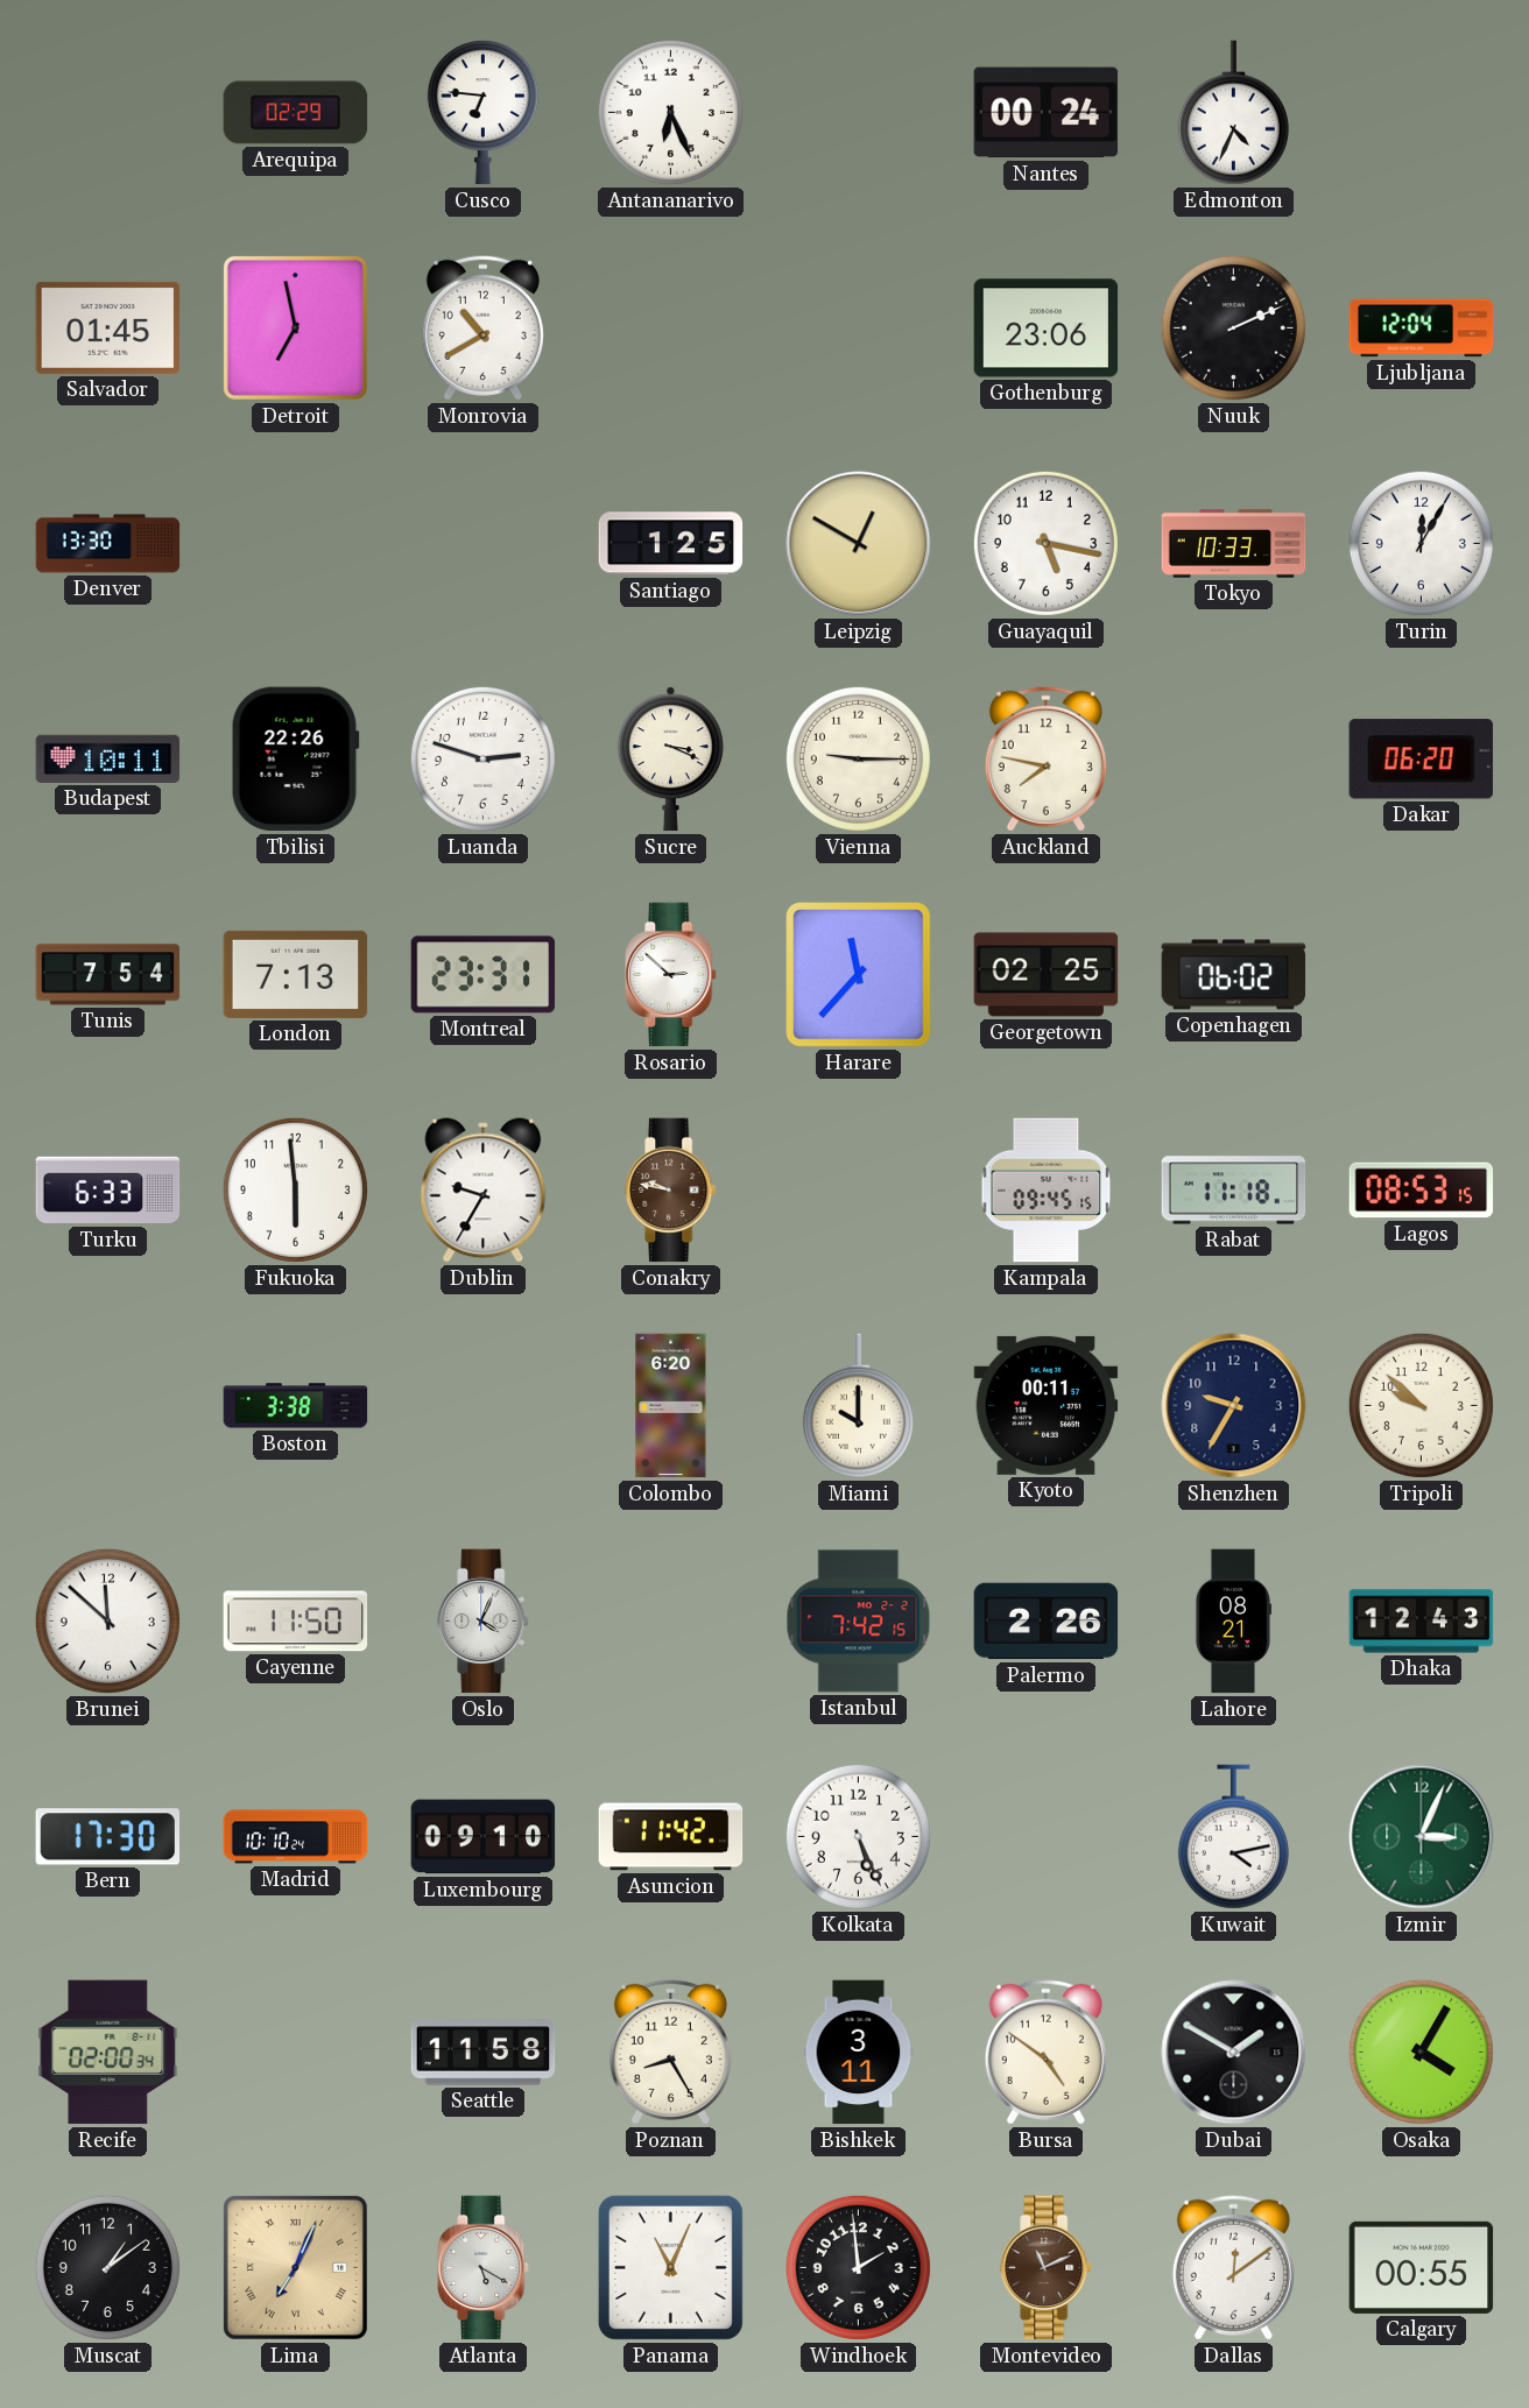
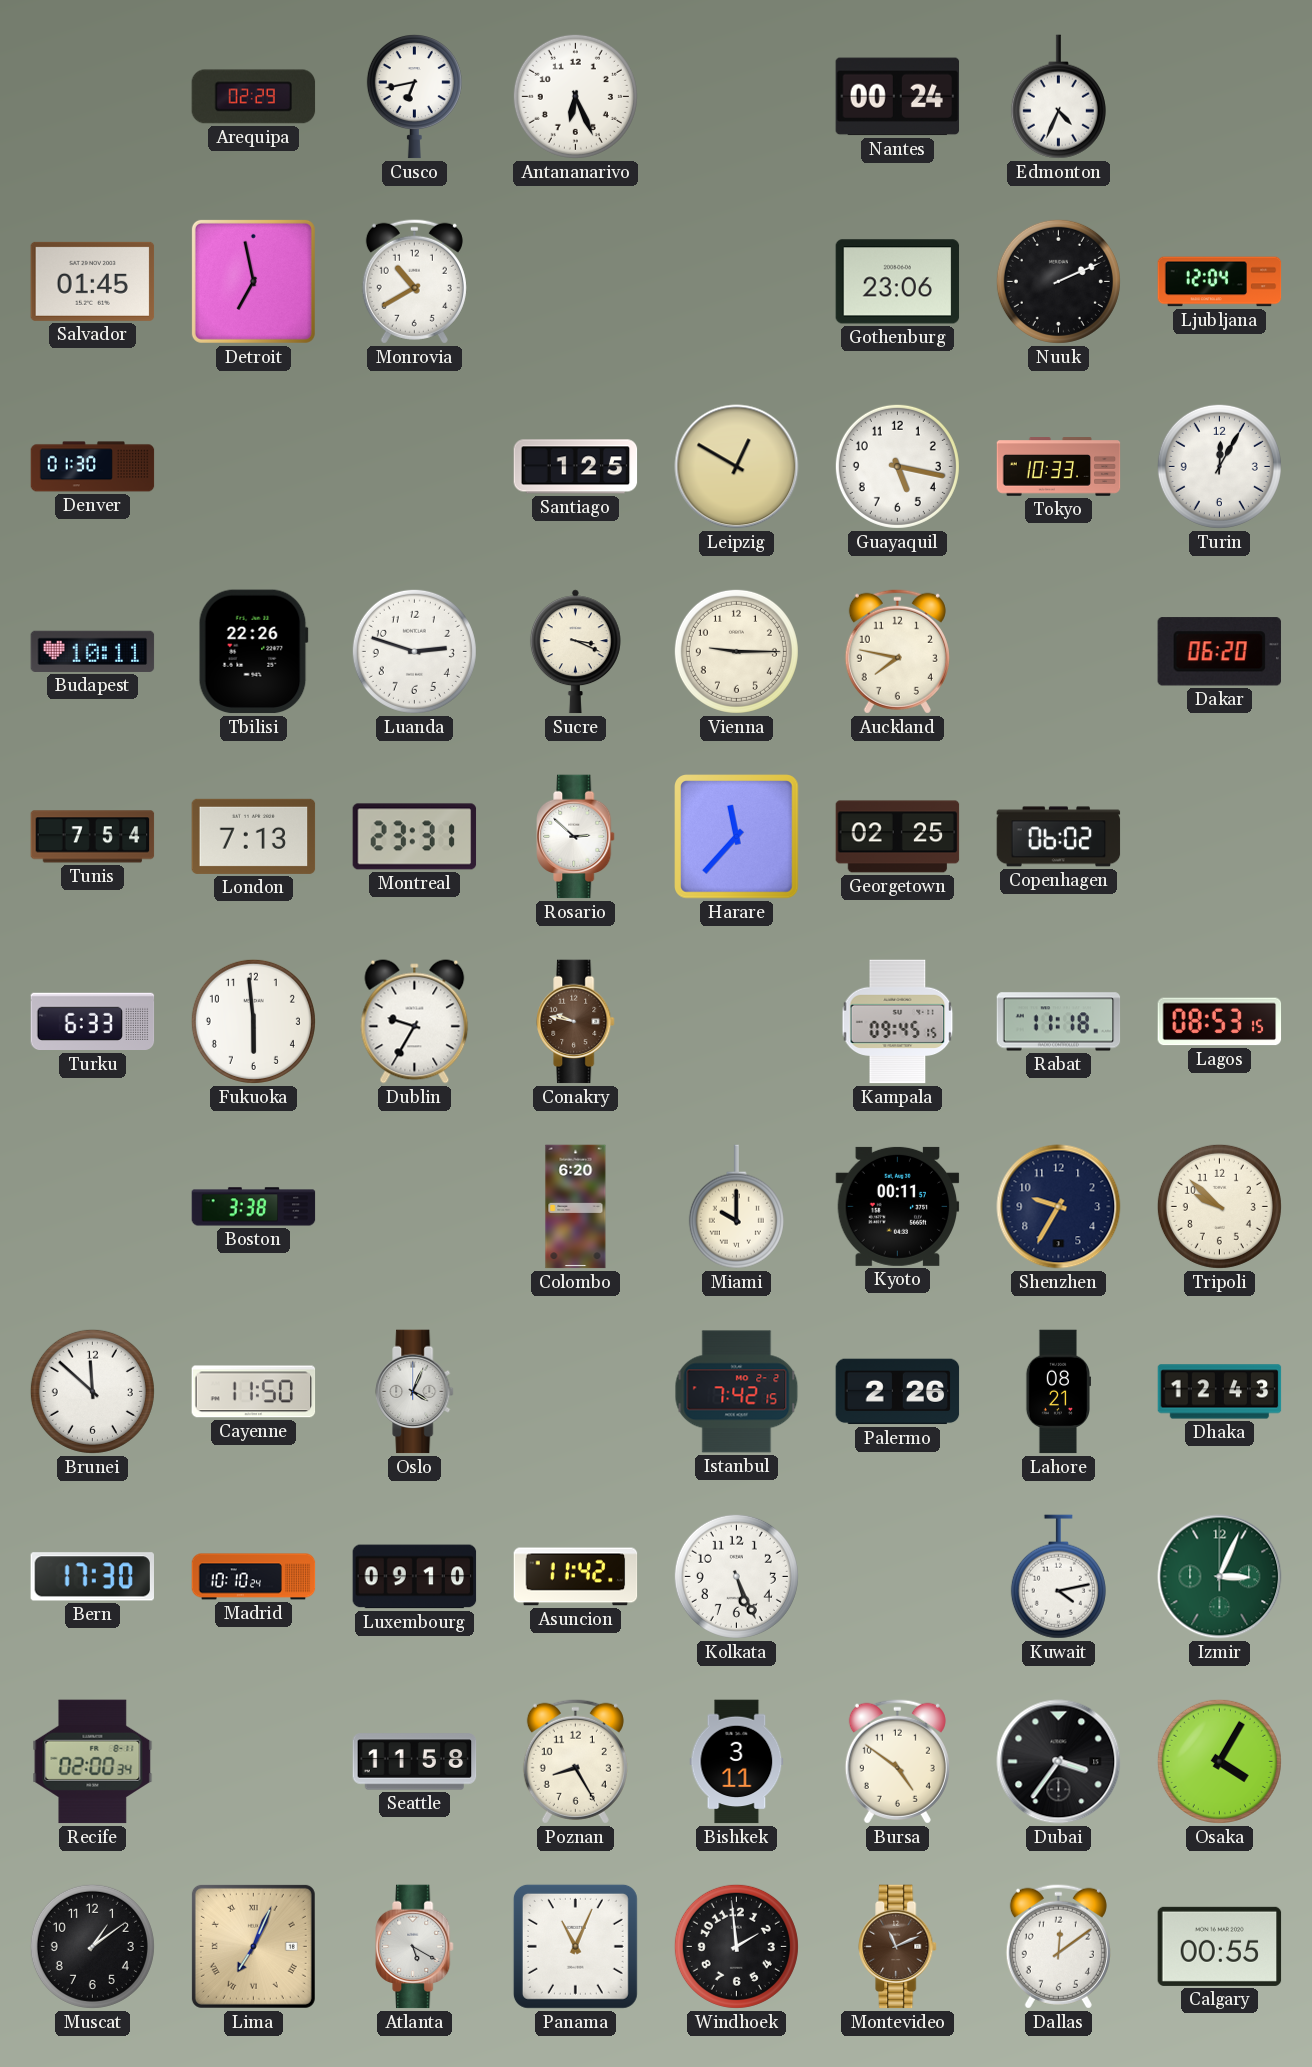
Cusco: 6:46 -> 6:43
Denver: 13:30 -> 01:30
Dubai: 1:50 -> 3:36
